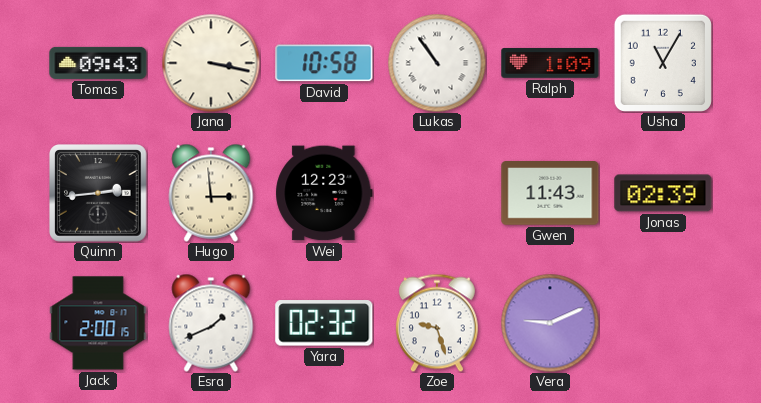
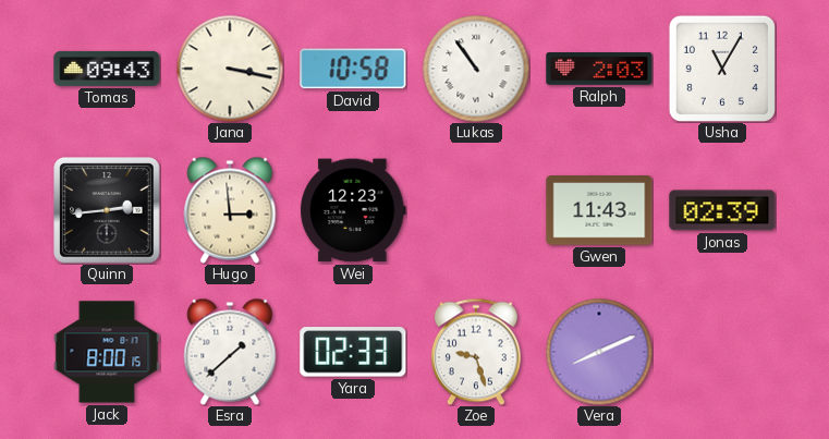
Ralph: 1:09 -> 2:03
Jack: 2:00 -> 8:00
Esra: 1:41 -> 1:38
Yara: 02:32 -> 02:33
Vera: 9:11 -> 8:11
